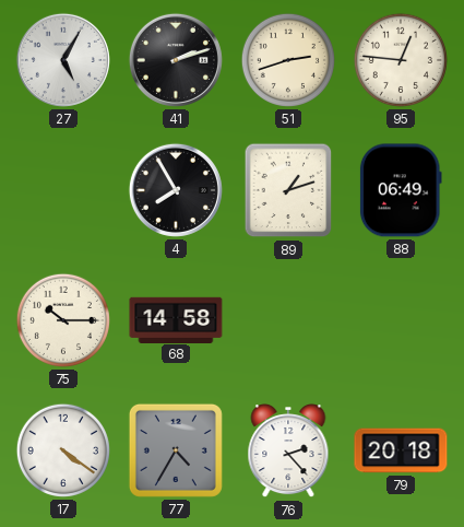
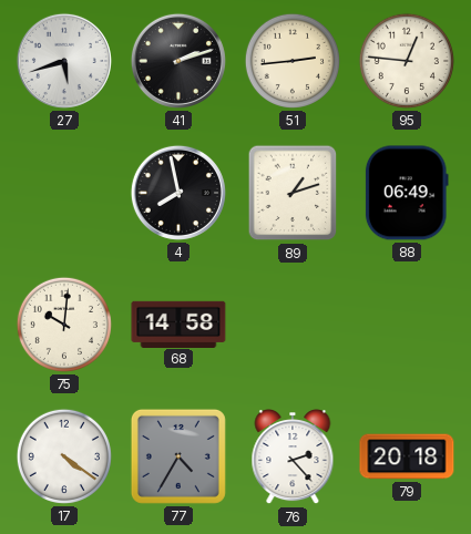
27: 5:05 -> 5:42
51: 2:42 -> 2:44
4: 7:55 -> 7:58
75: 10:15 -> 10:01
